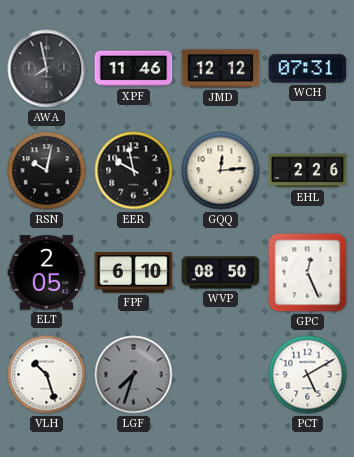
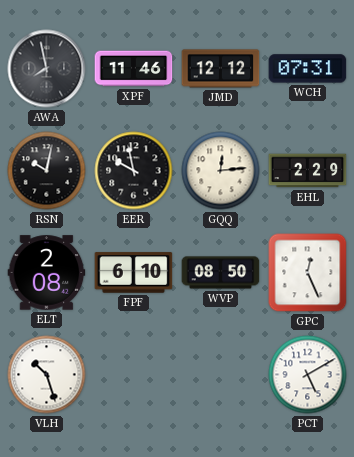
EHL: 2:26 -> 2:29
ELT: 2:05 -> 2:08
LGF: 7:33 -> none
